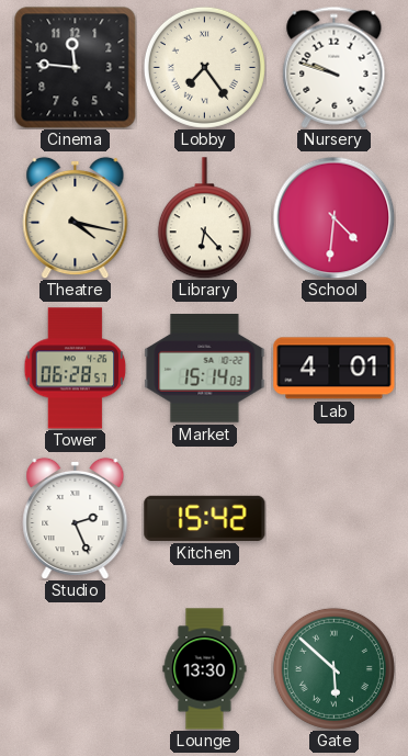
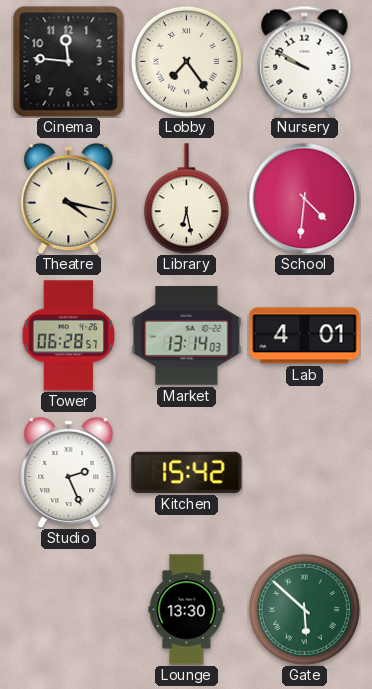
Nursery: 9:48 -> 9:50
Library: 6:23 -> 6:28
Market: 15:14 -> 13:14
